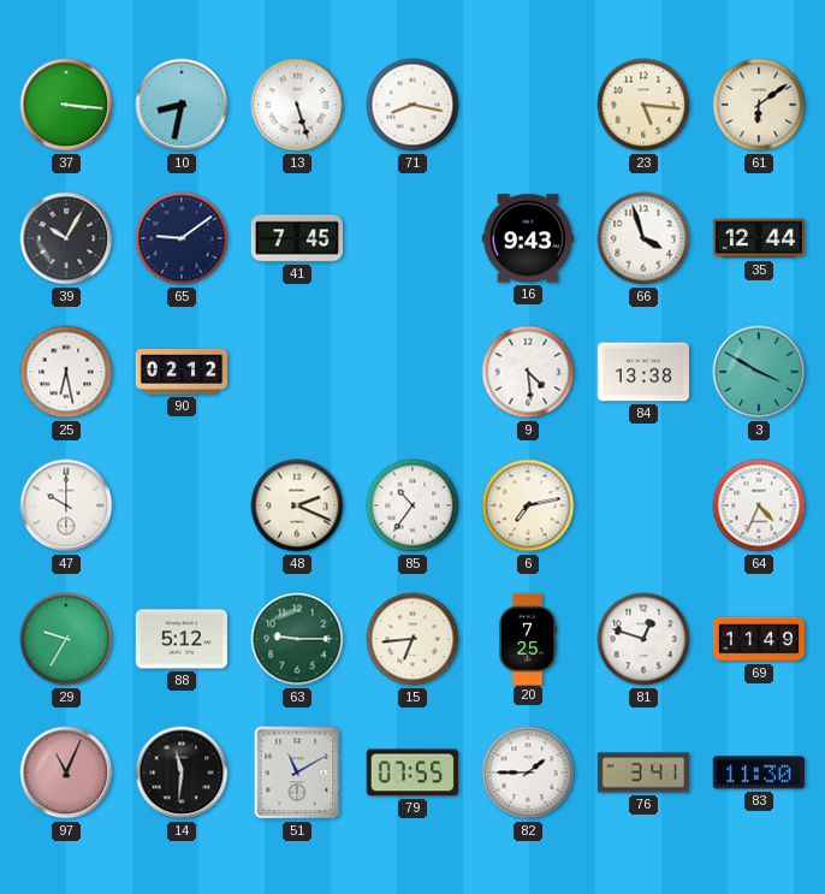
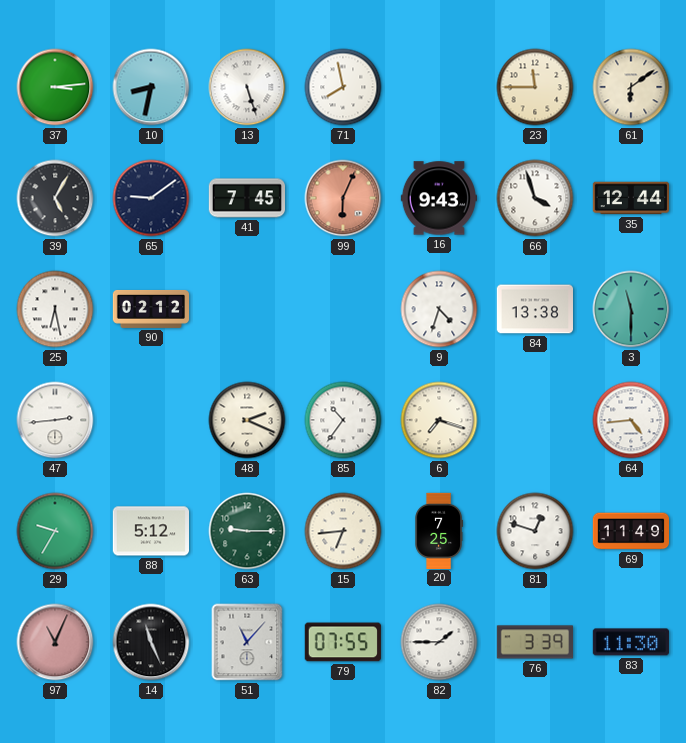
37: 3:16 -> 3:14
71: 8:17 -> 7:58
23: 5:16 -> 11:45
39: 10:05 -> 5:05
99: none -> 6:04
9: 4:29 -> 4:33
3: 3:50 -> 11:30
47: 10:00 -> 2:44
6: 7:13 -> 7:18
64: 4:34 -> 4:44
14: 11:31 -> 11:26
51: 11:10 -> 11:07
76: 3:41 -> 3:39
